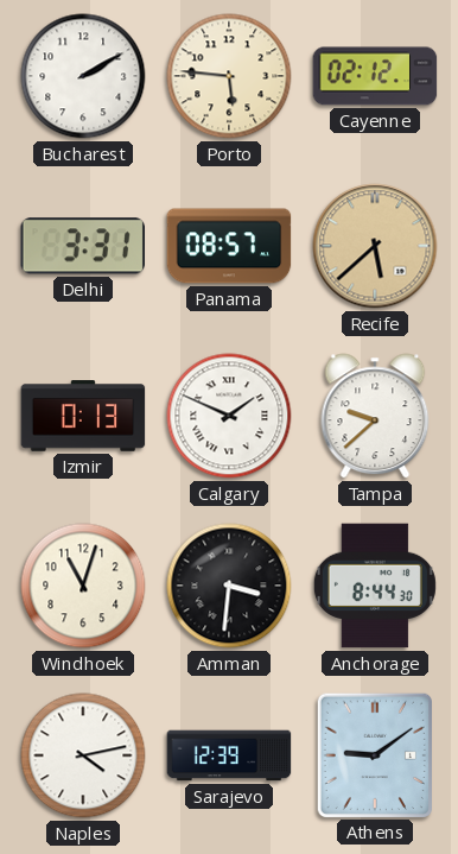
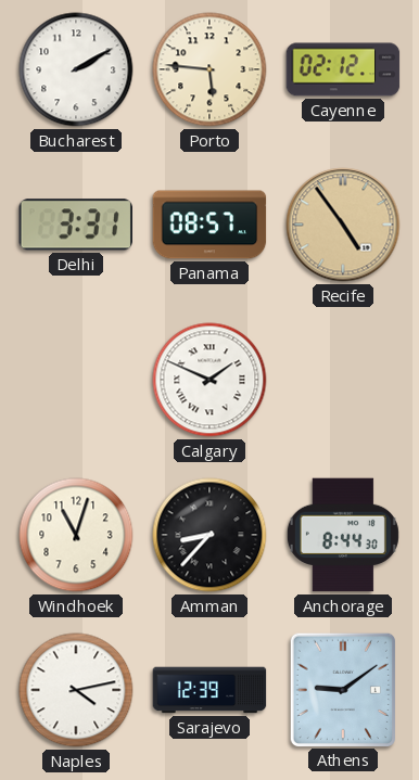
Recife: 5:38 -> 4:54
Izmir: 0:13 -> none
Tampa: 9:38 -> none
Amman: 3:31 -> 8:37
